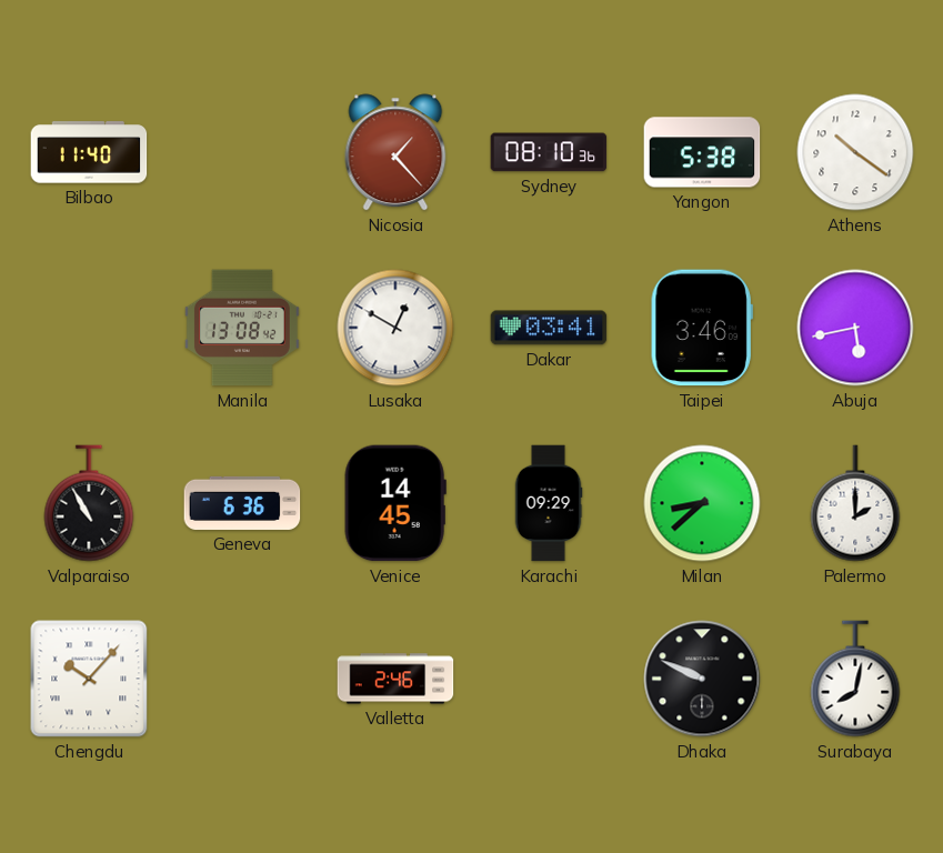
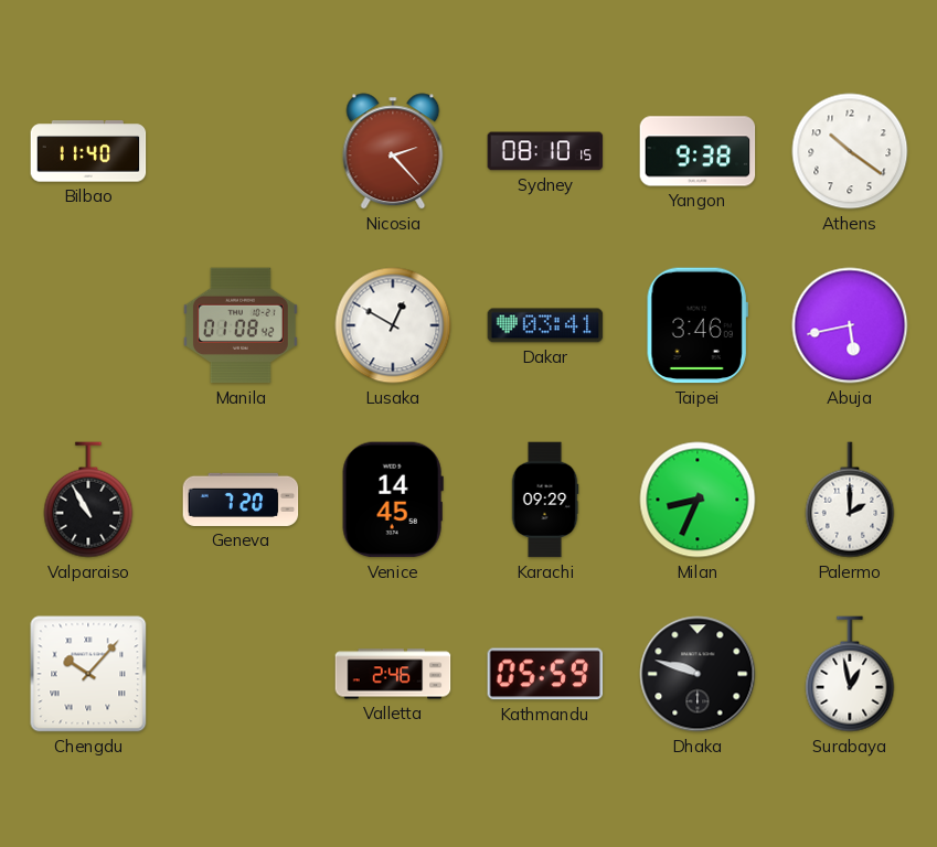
Nicosia: 1:23 -> 2:23
Sydney: 08:10:36 -> 08:10:15
Yangon: 5:38 -> 9:38
Manila: 13:08 -> 01:08
Geneva: 6:36 -> 7:20
Milan: 8:38 -> 8:34
Kathmandu: none -> 05:59
Dhaka: 9:49 -> 9:48
Surabaya: 8:02 -> 12:58
